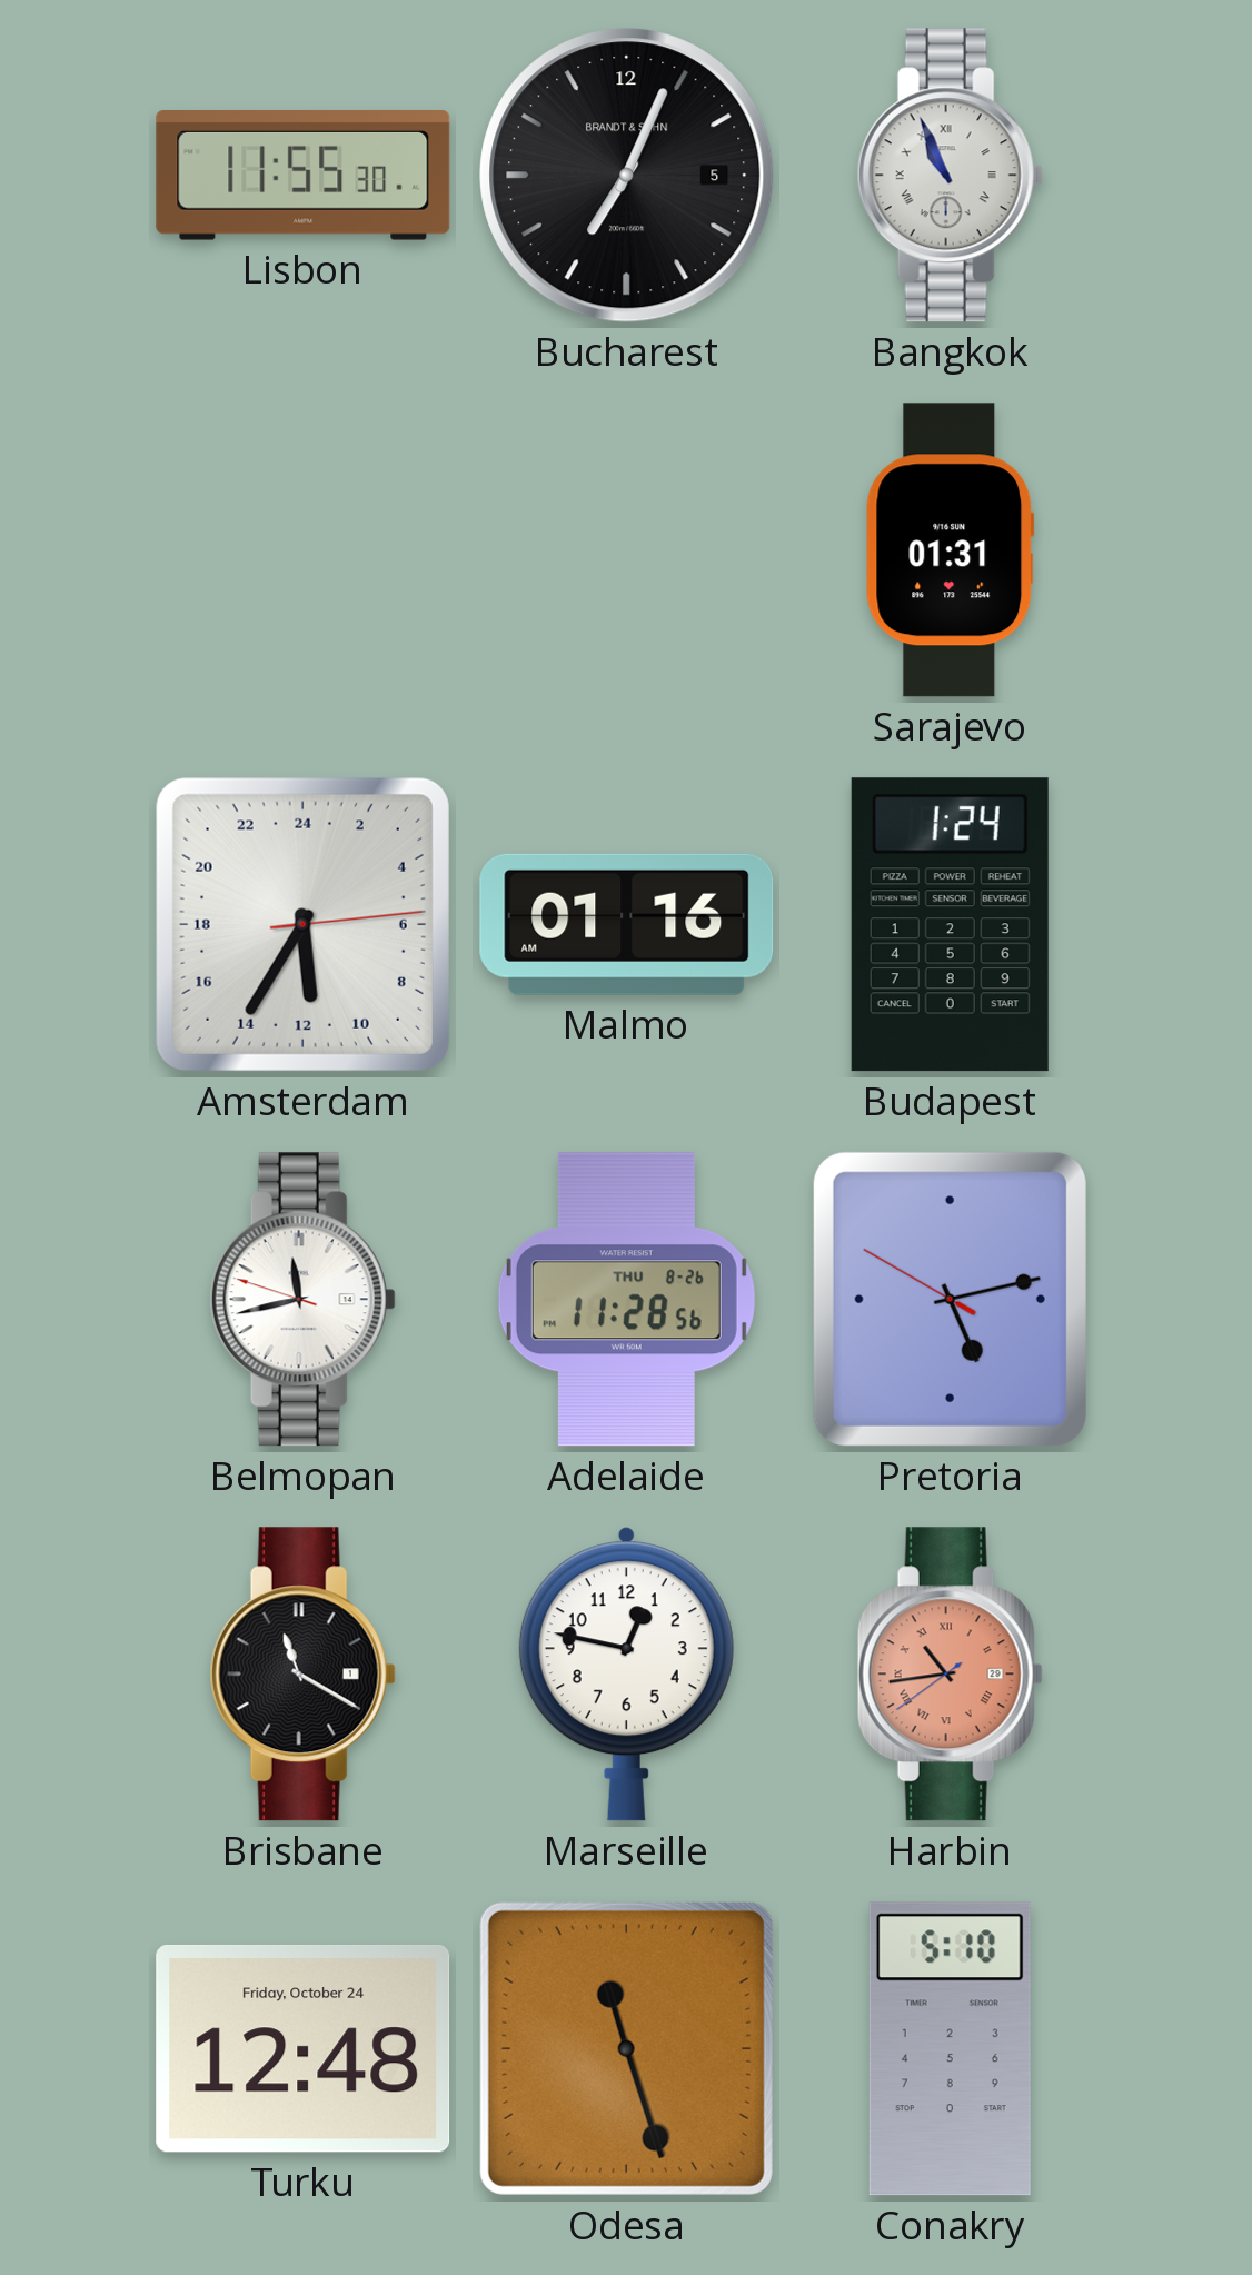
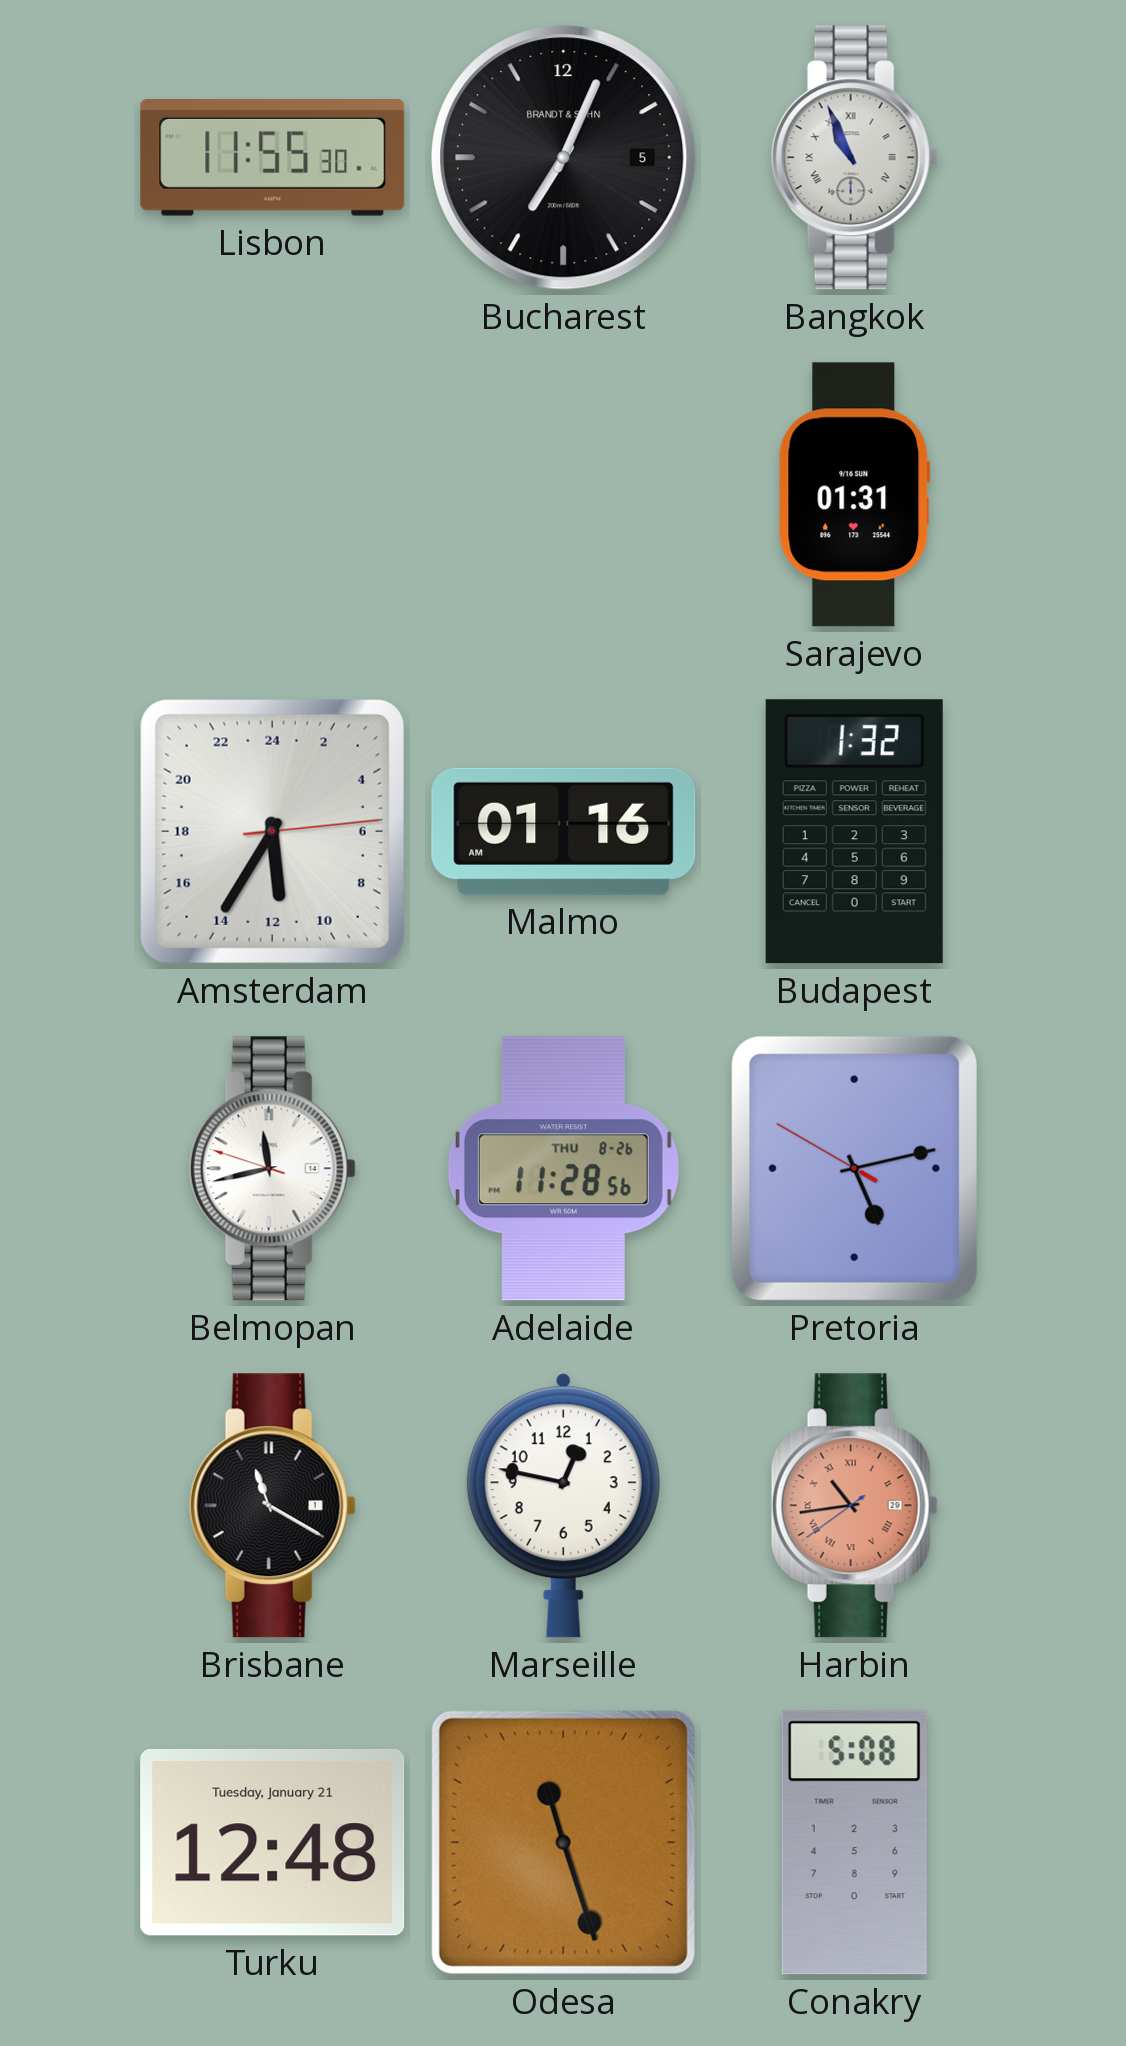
Budapest: 1:24 -> 1:32
Turku date: Friday, October 24 -> Tuesday, January 21
Conakry: 5:10 -> 5:08
